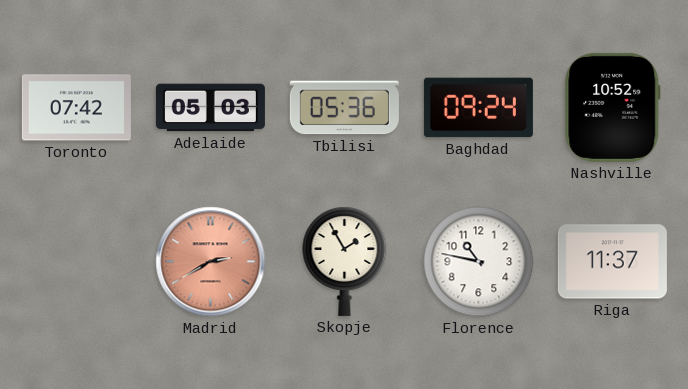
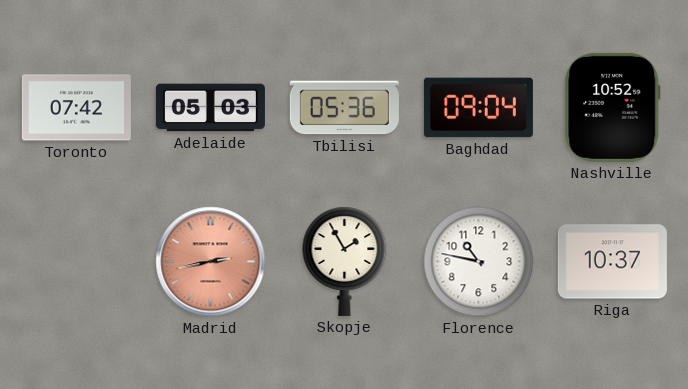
Baghdad: 09:24 -> 09:04
Madrid: 2:40 -> 2:43
Riga: 11:37 -> 10:37
